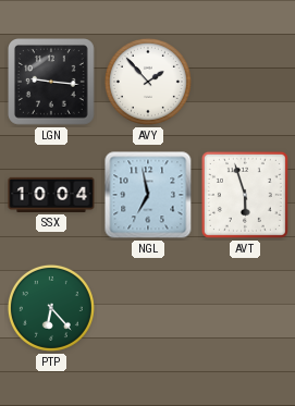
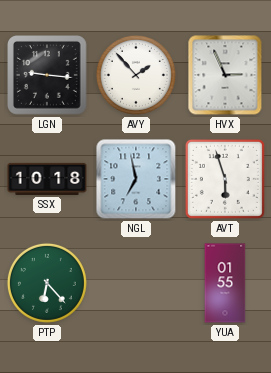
HVX: none -> 2:56
SSX: 10:04 -> 10:18
YUA: none -> 01:55
